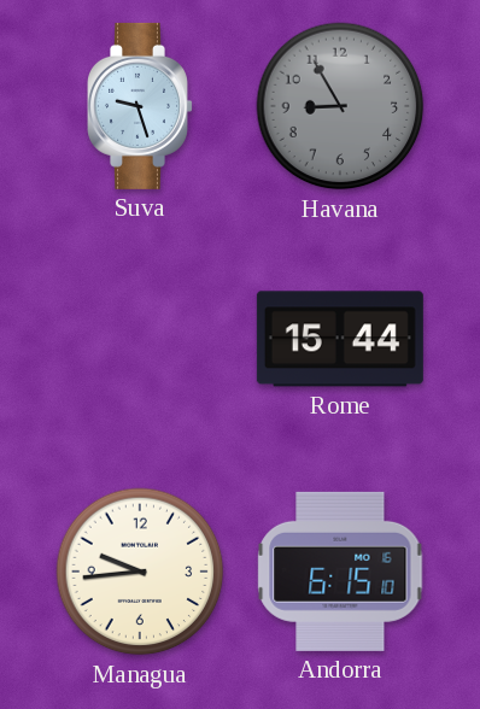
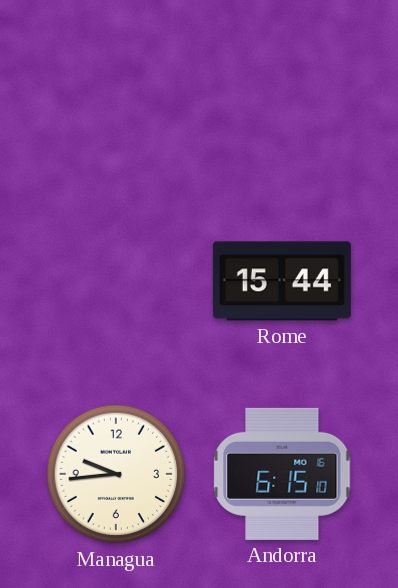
Suva: 9:27 -> none
Havana: 8:55 -> none
